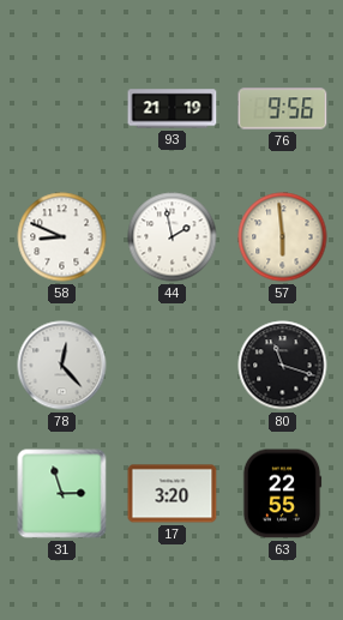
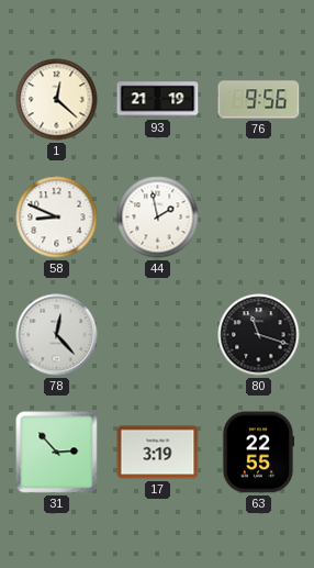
1: none -> 12:22
57: 5:59 -> none
31: 2:57 -> 2:53
17: 3:20 -> 3:19
